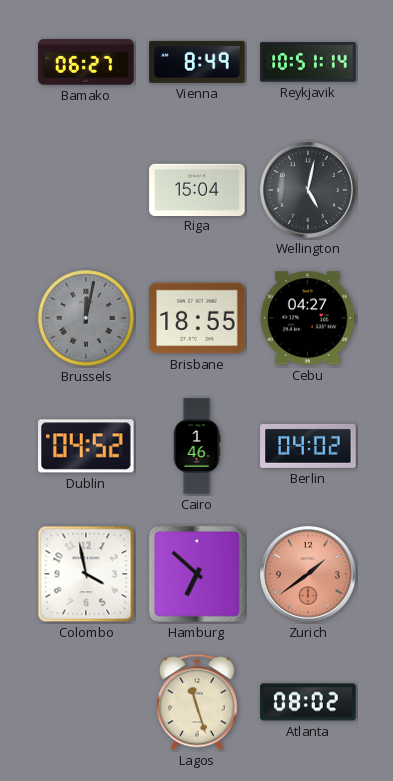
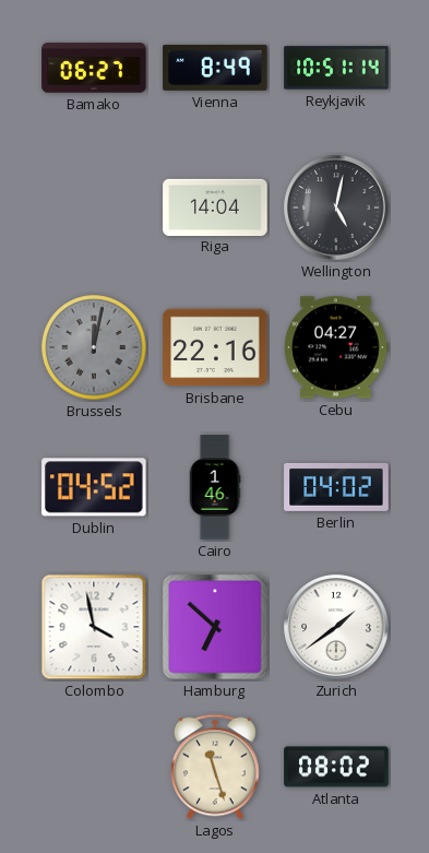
Riga: 15:04 -> 14:04
Brisbane: 18:55 -> 22:16
Zurich dial: salmon -> white
